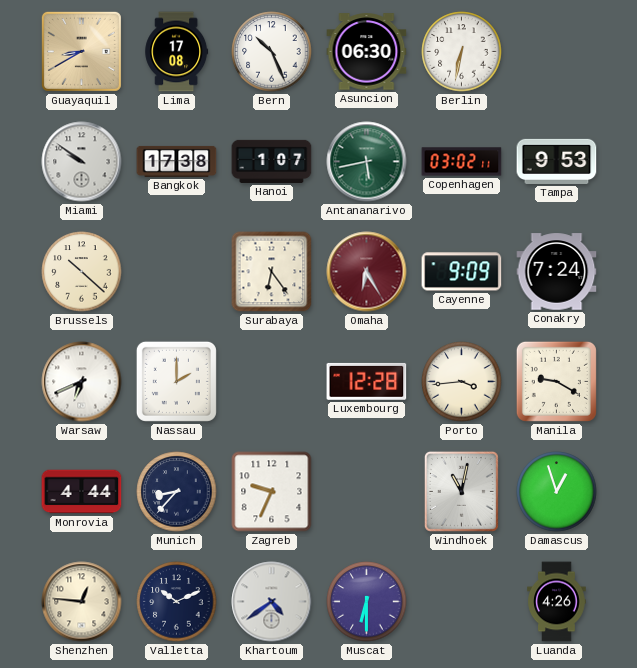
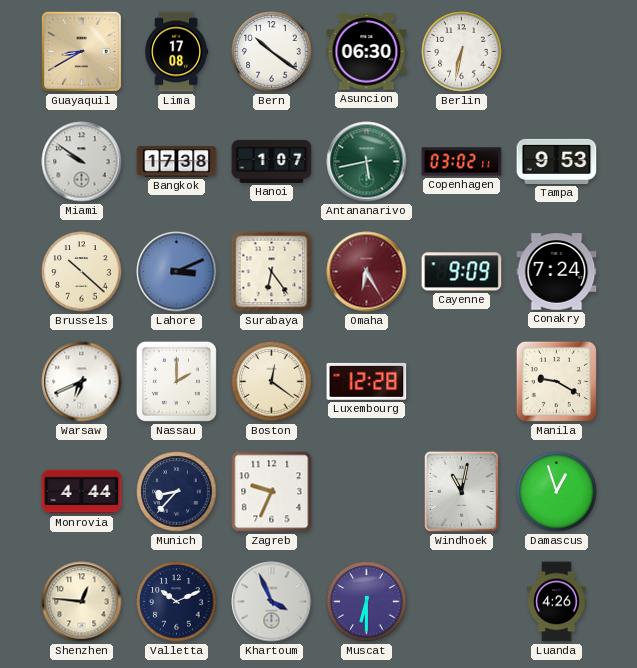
Bern: 10:26 -> 10:21
Lahore: none -> 3:11
Boston: none -> 12:21
Porto: 3:44 -> none
Khartoum: 4:39 -> 3:56
